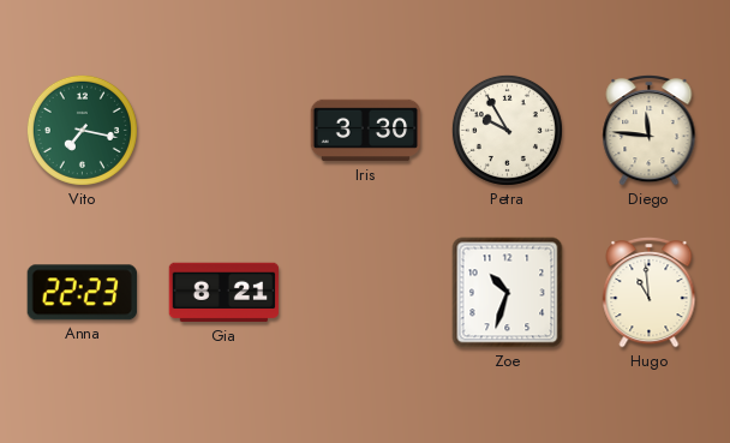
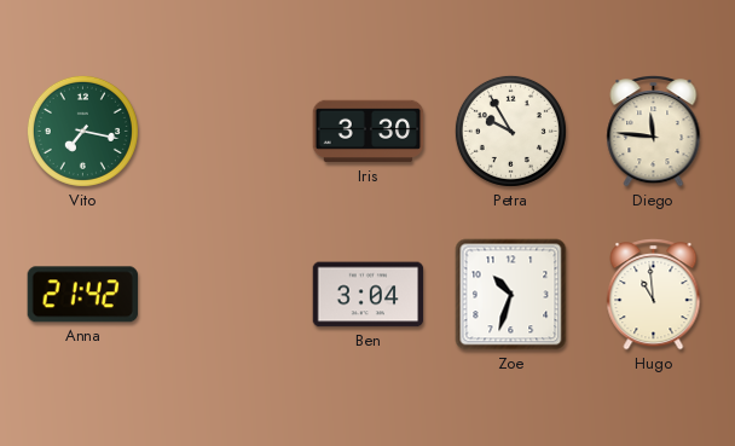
Anna: 22:23 -> 21:42
Gia: 8:21 -> none
Ben: none -> 3:04
